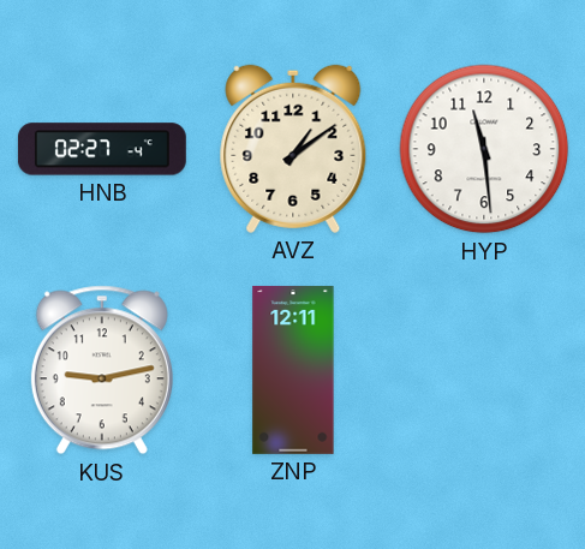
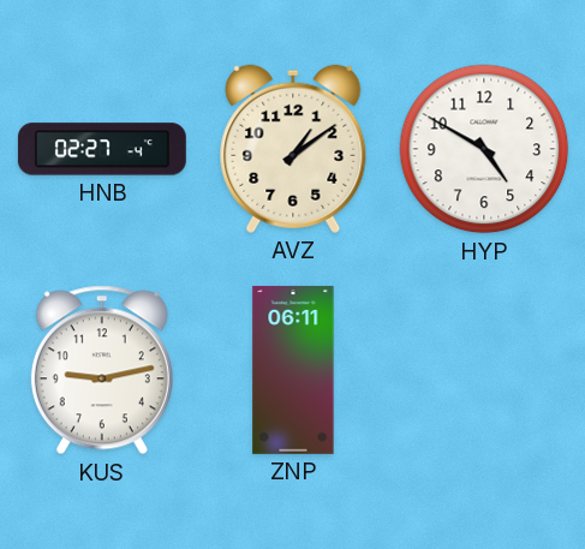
HYP: 11:29 -> 4:50
ZNP: 12:11 -> 06:11
